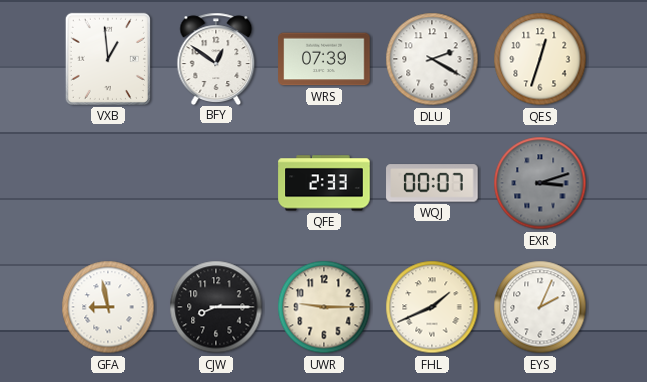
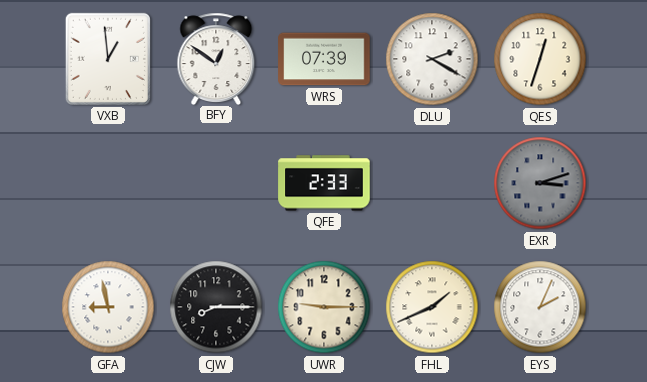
WQJ: 00:07 -> none
